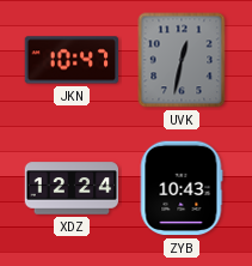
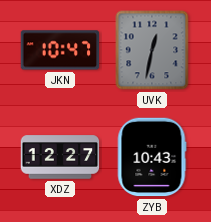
XDZ: 12:24 -> 12:27
